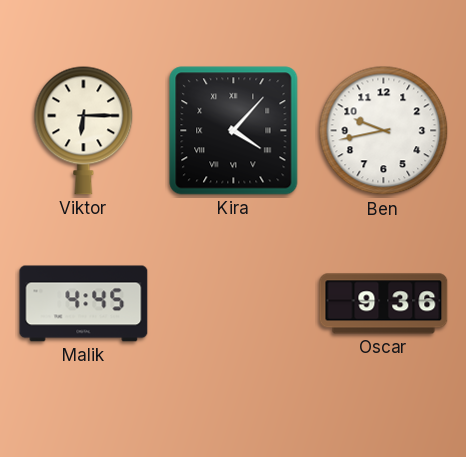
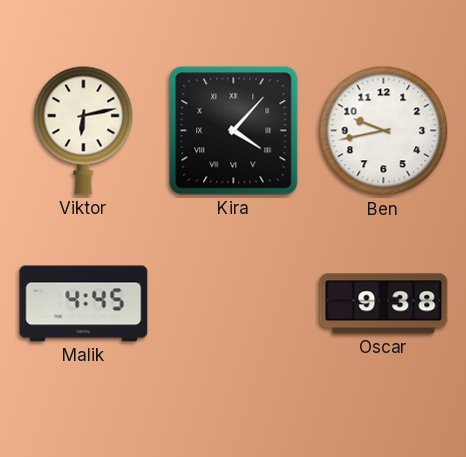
Viktor: 6:15 -> 6:13
Oscar: 9:36 -> 9:38
